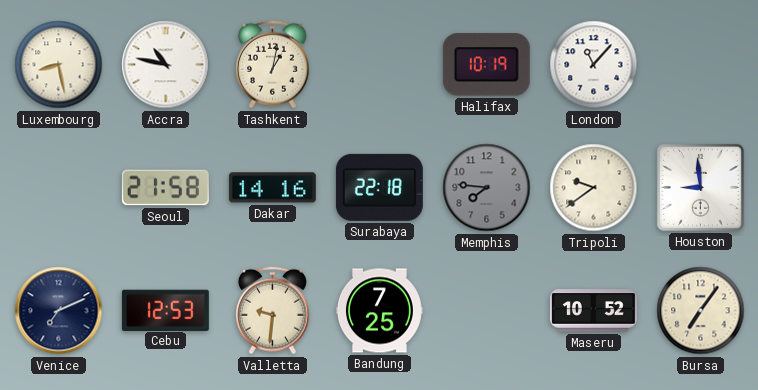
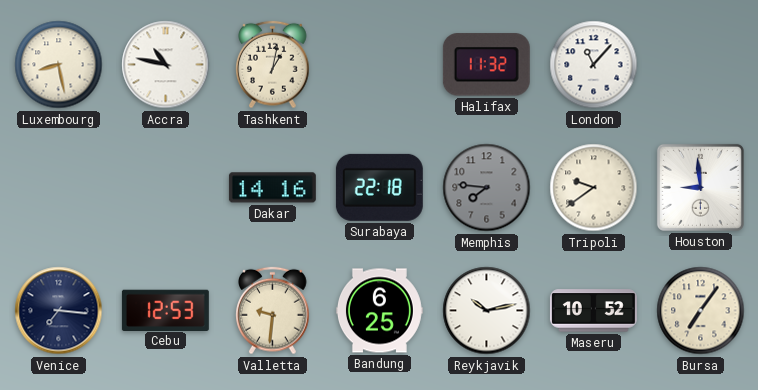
Halifax: 10:19 -> 11:32
Seoul: 21:58 -> none
Venice: 7:11 -> 7:16
Bandung: 7:25 -> 6:25
Reykjavik: none -> 10:13
